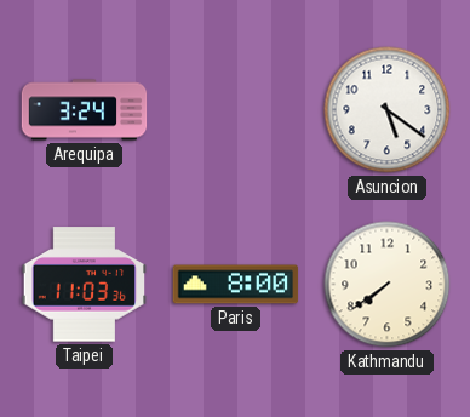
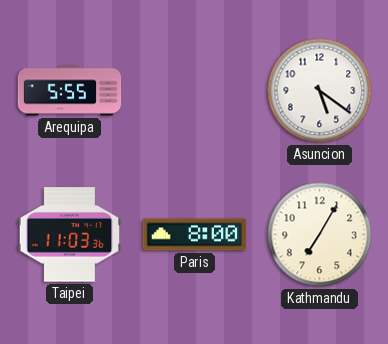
Arequipa: 3:24 -> 5:55
Kathmandu: 7:39 -> 7:05
